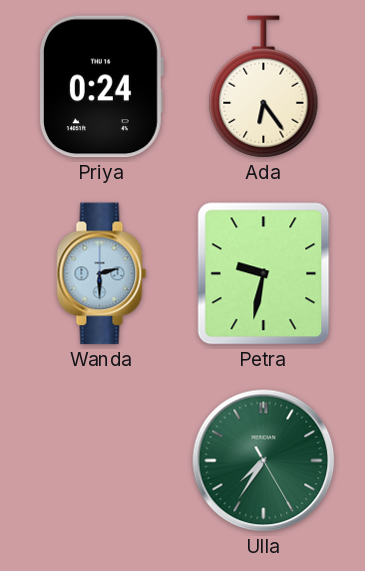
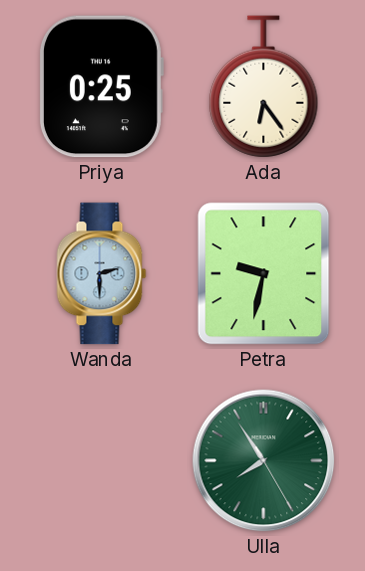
Priya: 0:24 -> 0:25
Ulla: 7:35 -> 7:54
